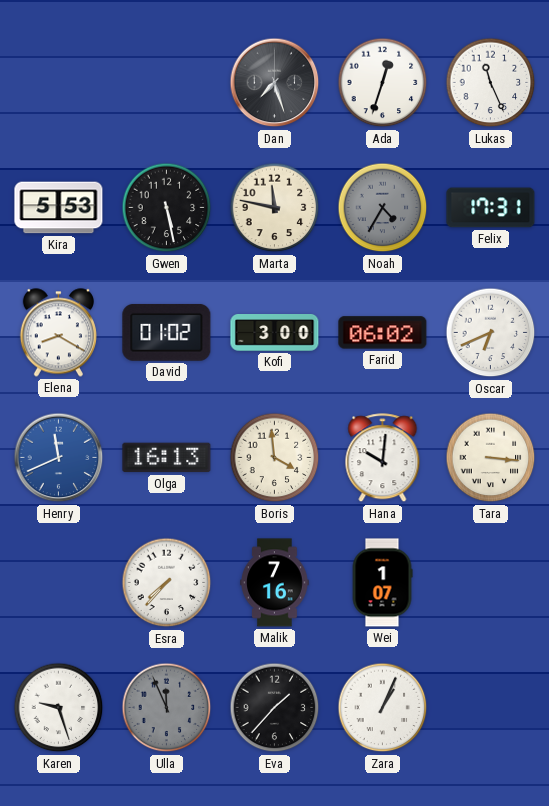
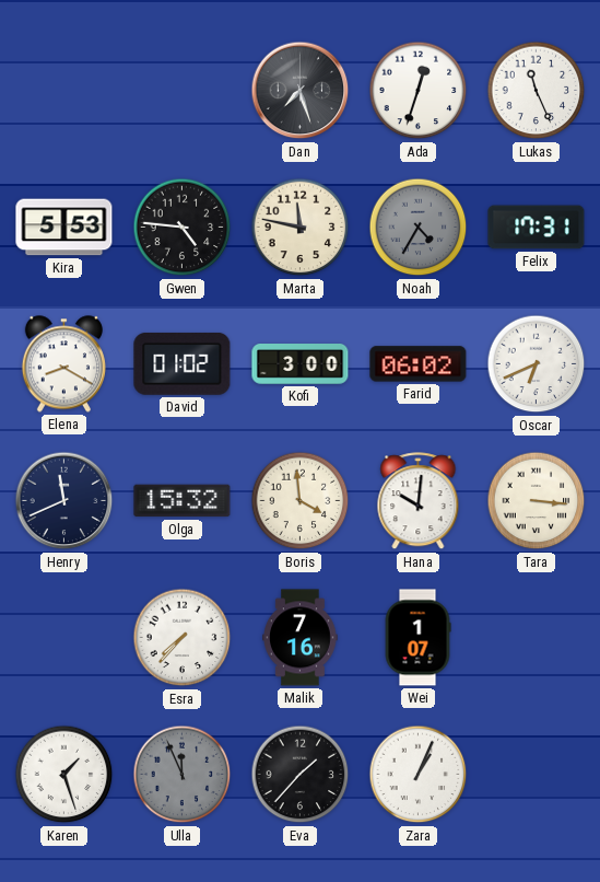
Gwen: 5:28 -> 4:46
Henry dial: blue -> navy
Olga: 16:13 -> 15:32
Karen: 9:27 -> 1:27
